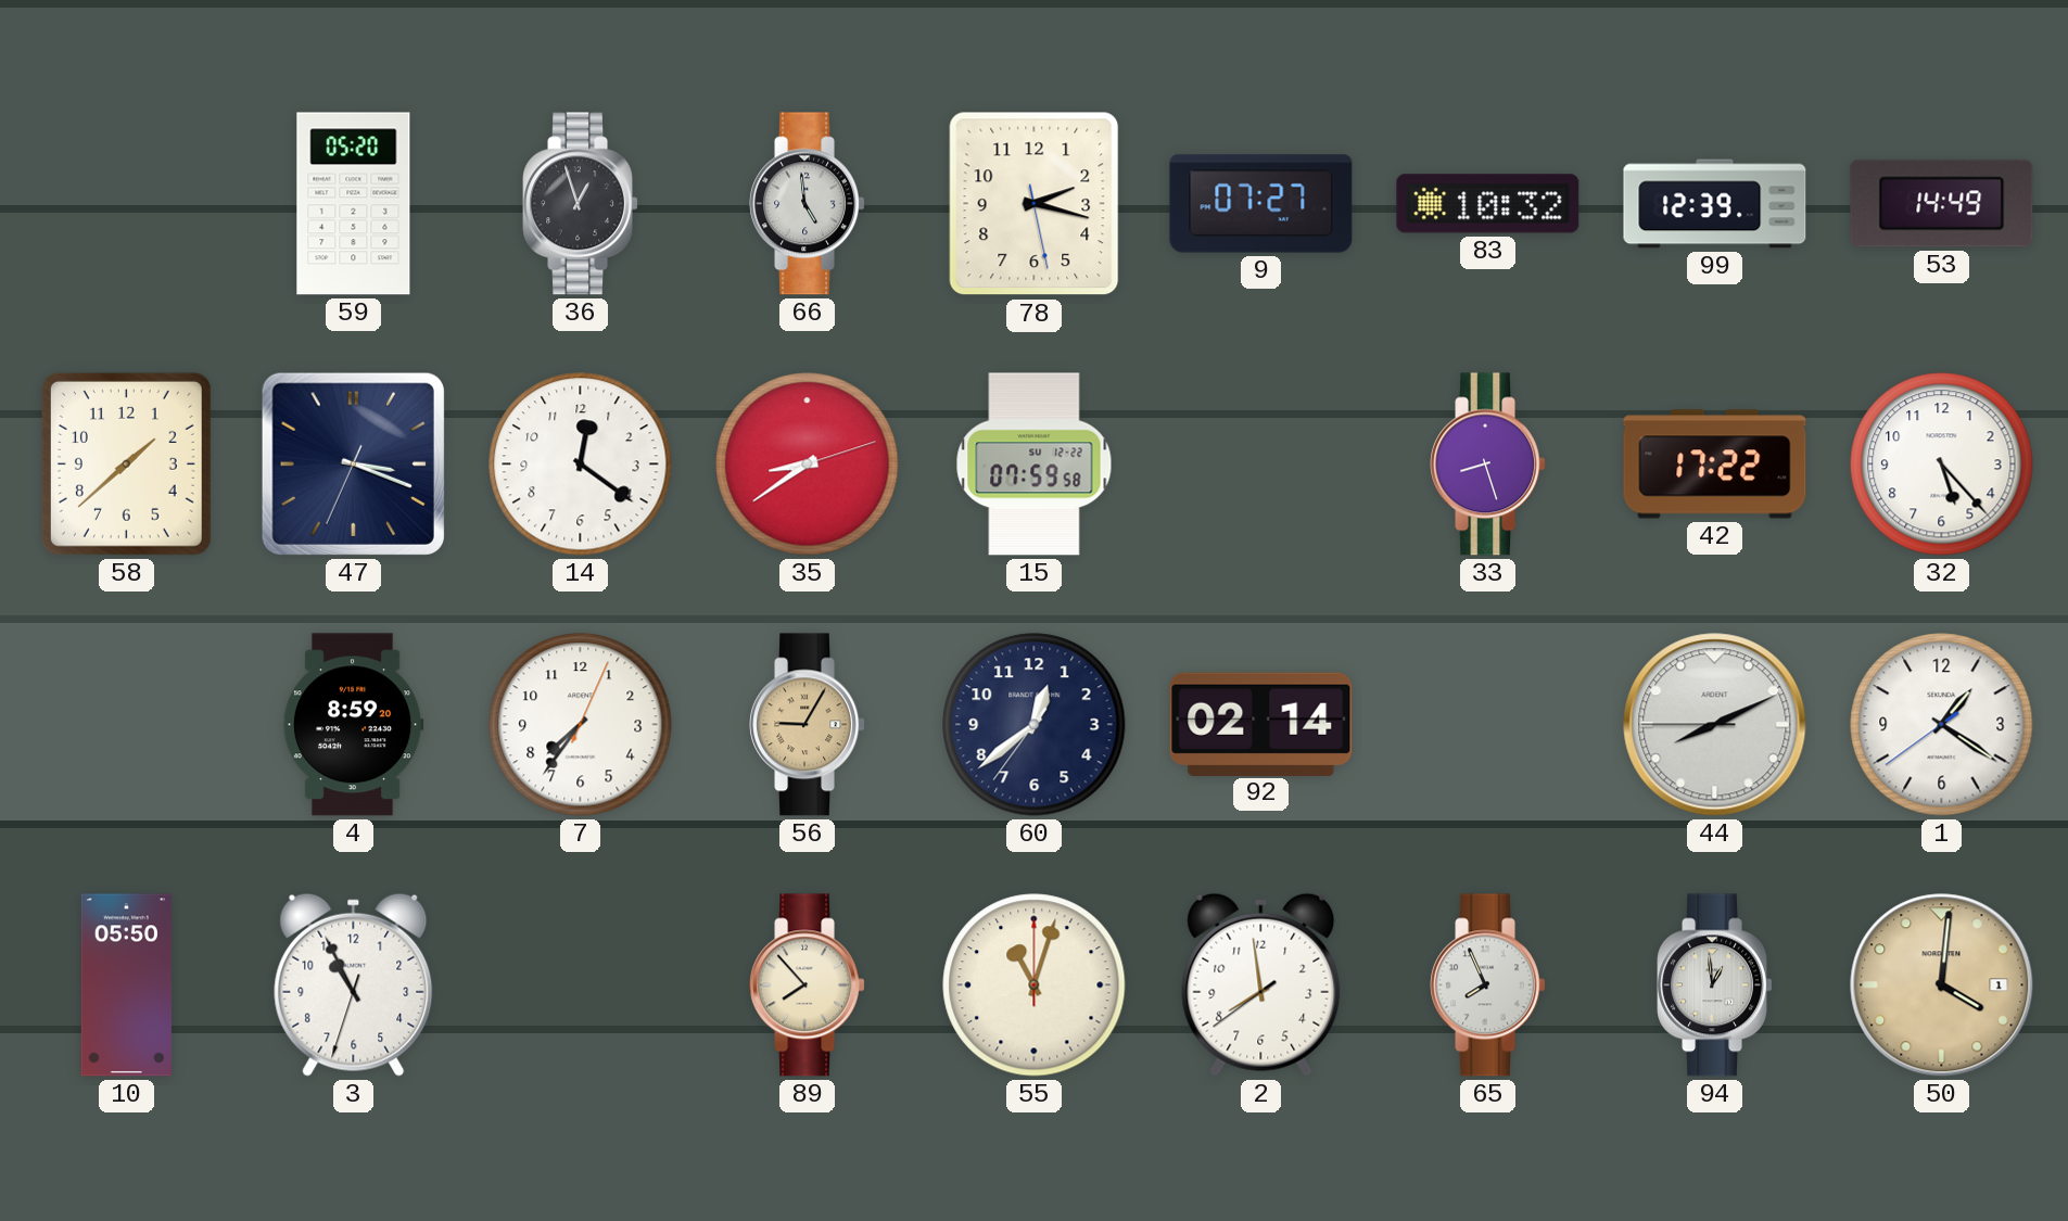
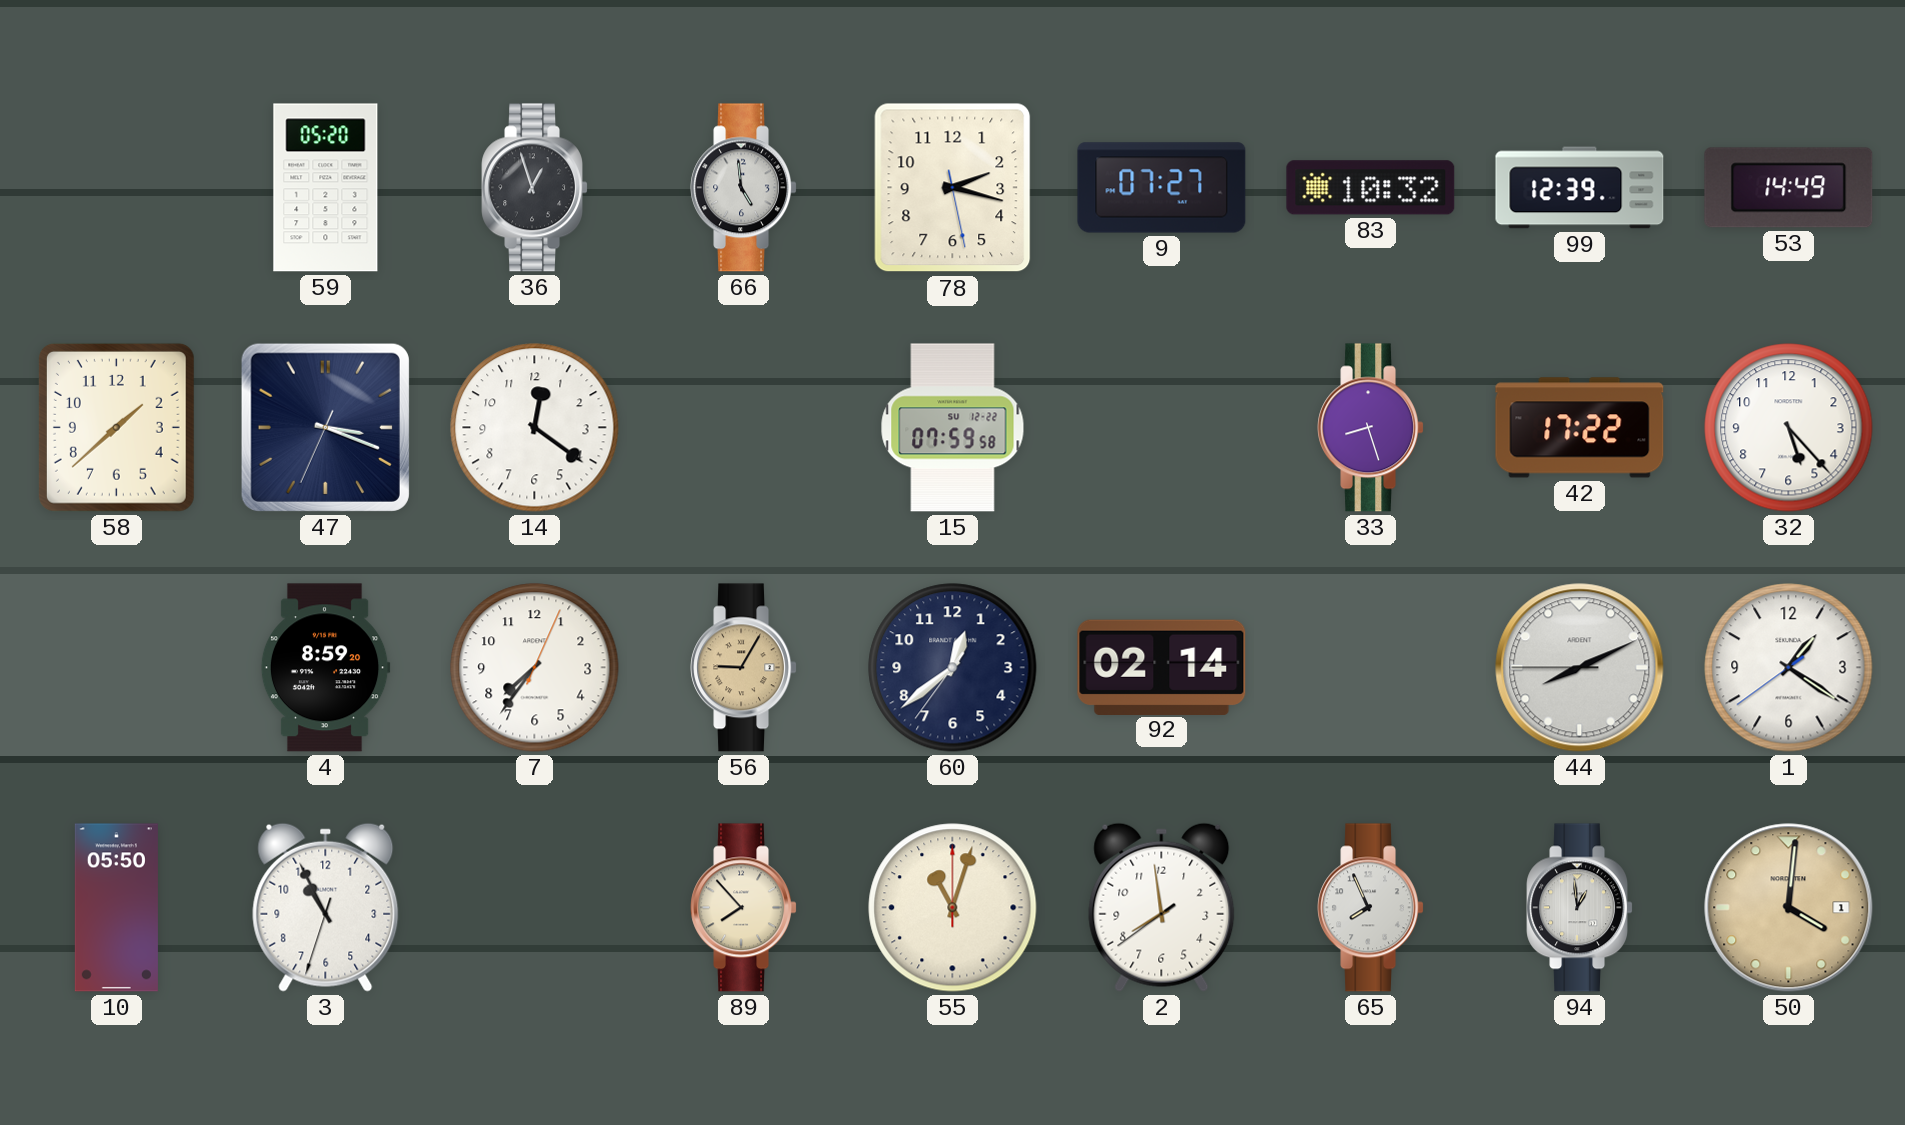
35: 8:39 -> none
